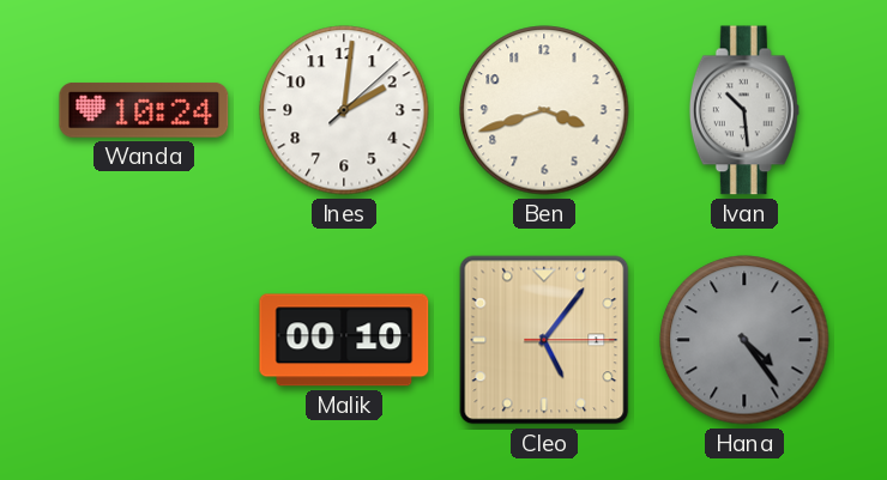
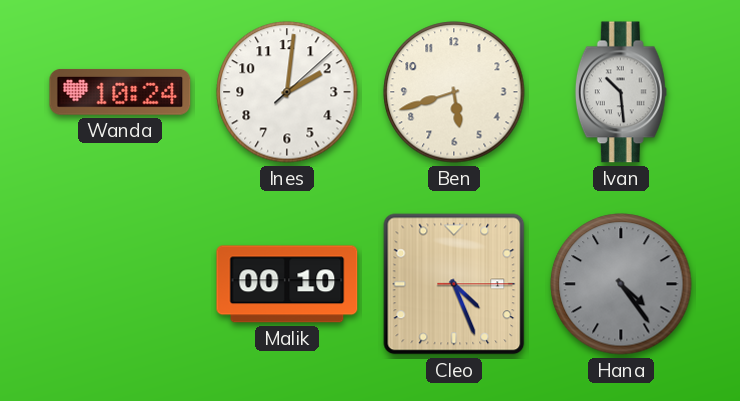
Ben: 3:42 -> 5:42
Cleo: 5:06 -> 4:26
